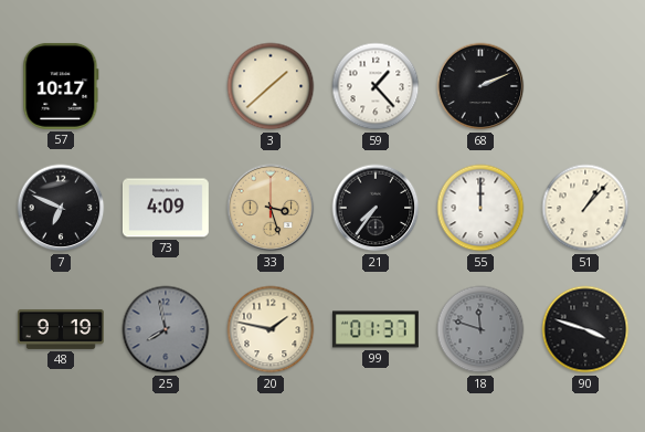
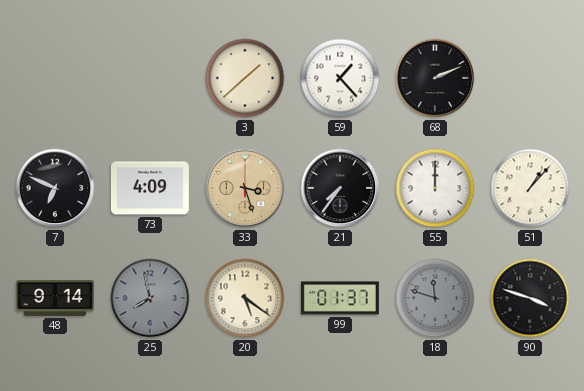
57: 10:17 -> none
48: 9:19 -> 9:14
20: 1:47 -> 5:21
